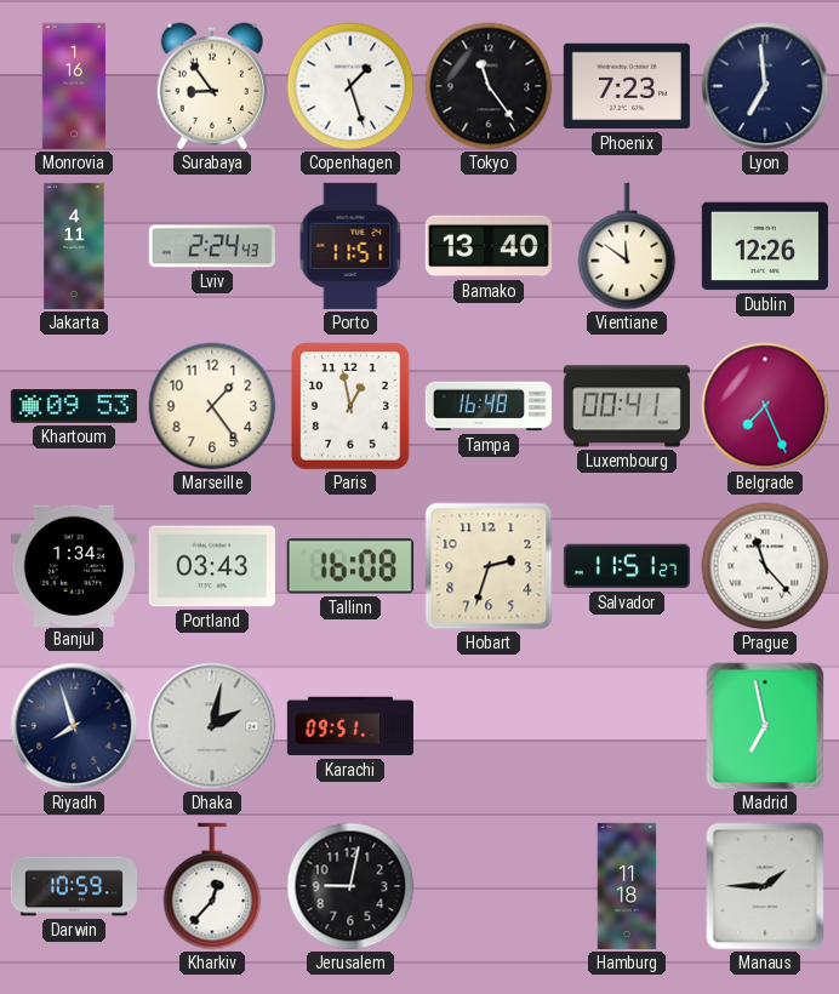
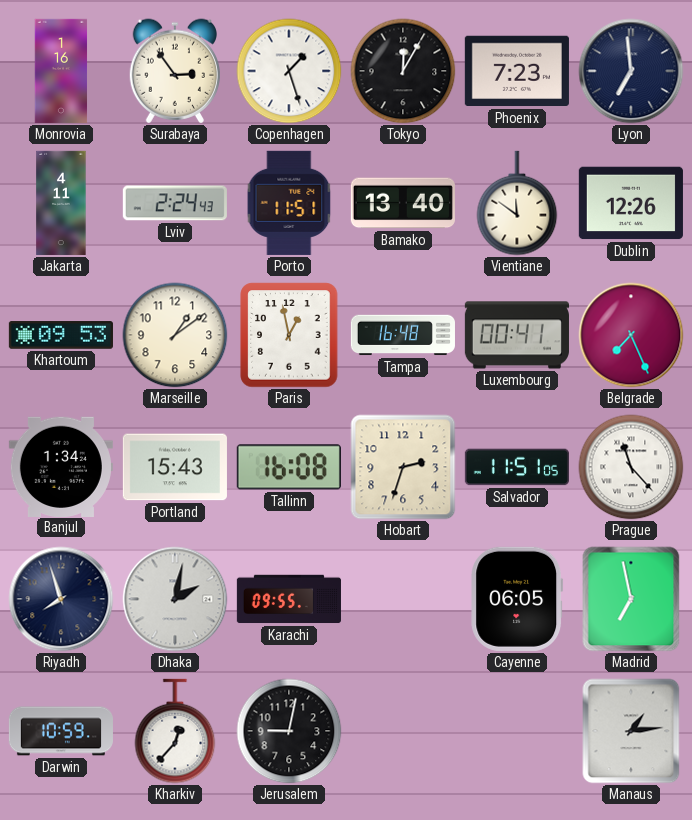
Surabaya: 8:54 -> 2:54
Tokyo: 11:24 -> 12:05
Marseille: 1:24 -> 1:09
Portland: 03:43 -> 15:43
Salvador: 11:51:27 -> 11:51:05
Karachi: 09:51 -> 09:55
Cayenne: none -> 06:05
Hamburg: 11:18 -> none
Manaus: 1:45 -> 1:14
